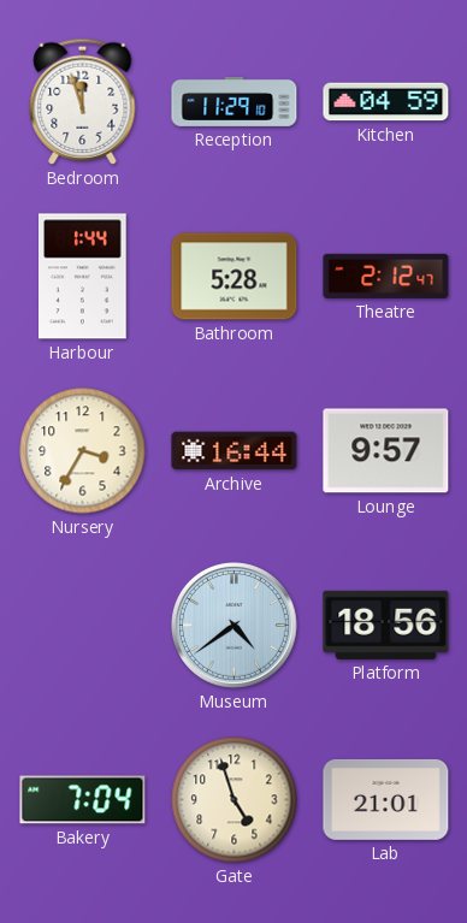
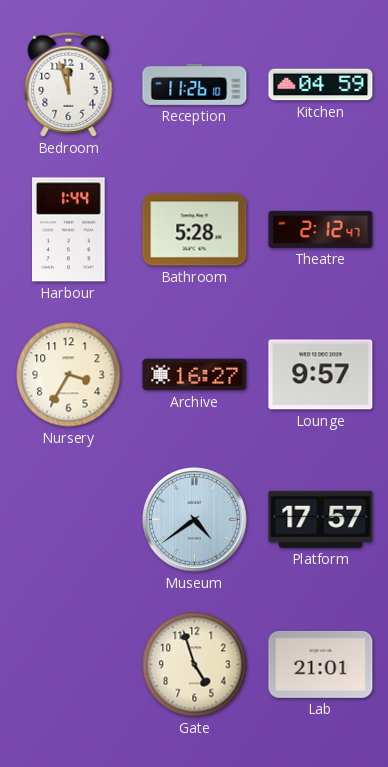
Reception: 11:29 -> 11:26
Archive: 16:44 -> 16:27
Platform: 18:56 -> 17:57
Bakery: 7:04 -> none
